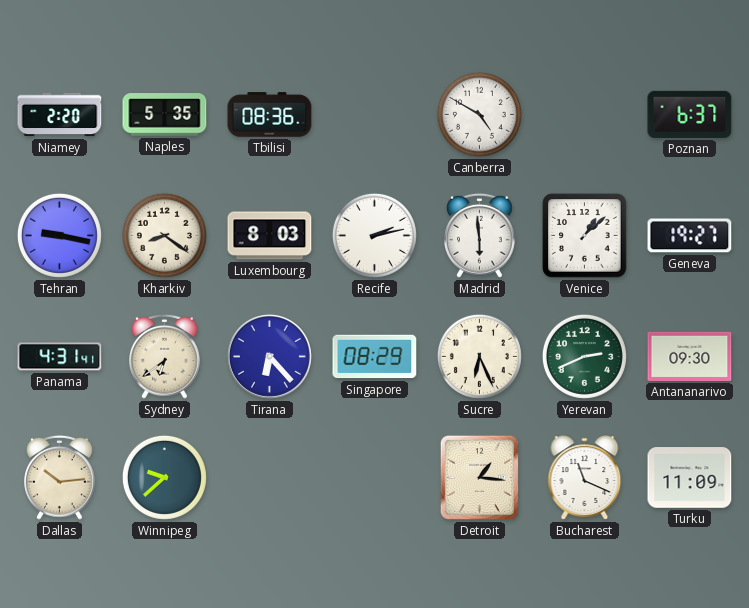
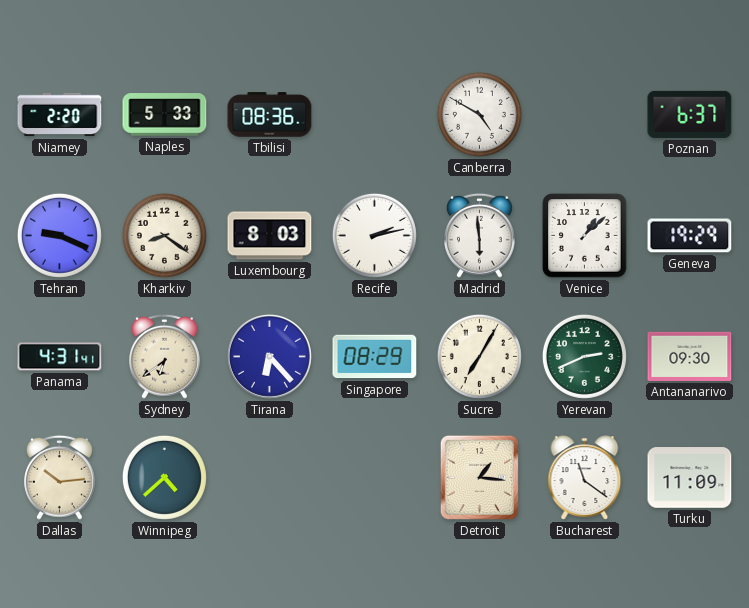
Naples: 5:35 -> 5:33
Tehran: 9:17 -> 9:19
Geneva: 19:27 -> 19:29
Sucre: 6:26 -> 7:05
Winnipeg: 9:38 -> 4:38
Bucharest: 11:19 -> 11:21
